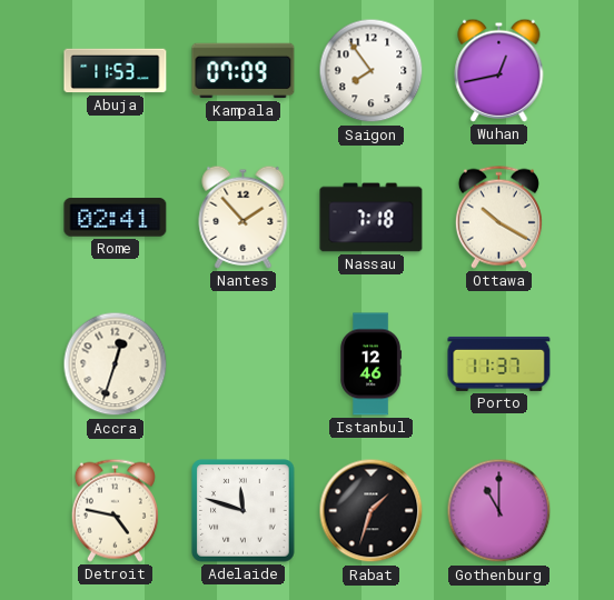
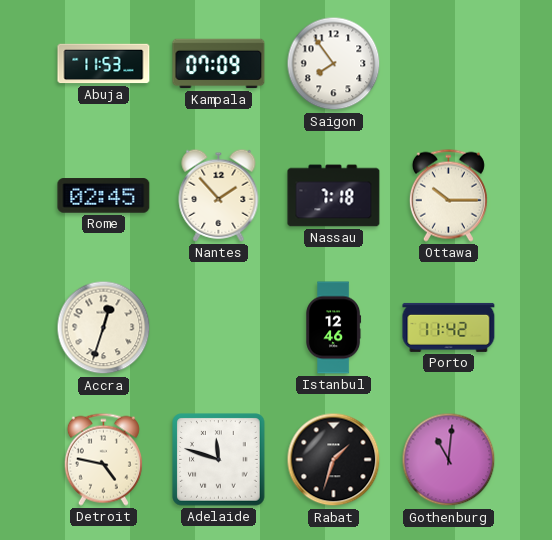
Wuhan: 12:43 -> none
Rome: 02:41 -> 02:45
Ottawa: 10:20 -> 10:15
Porto: 11:37 -> 11:42
Gothenburg: 11:00 -> 11:01
